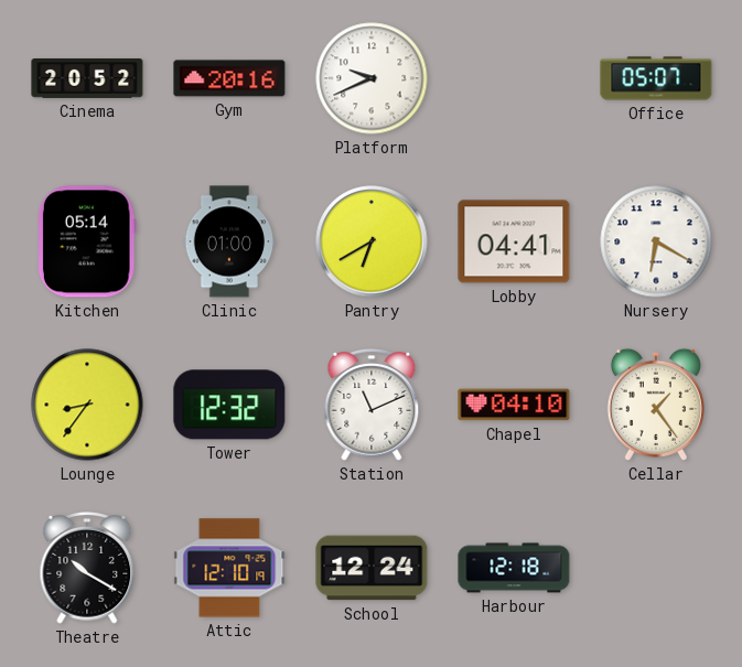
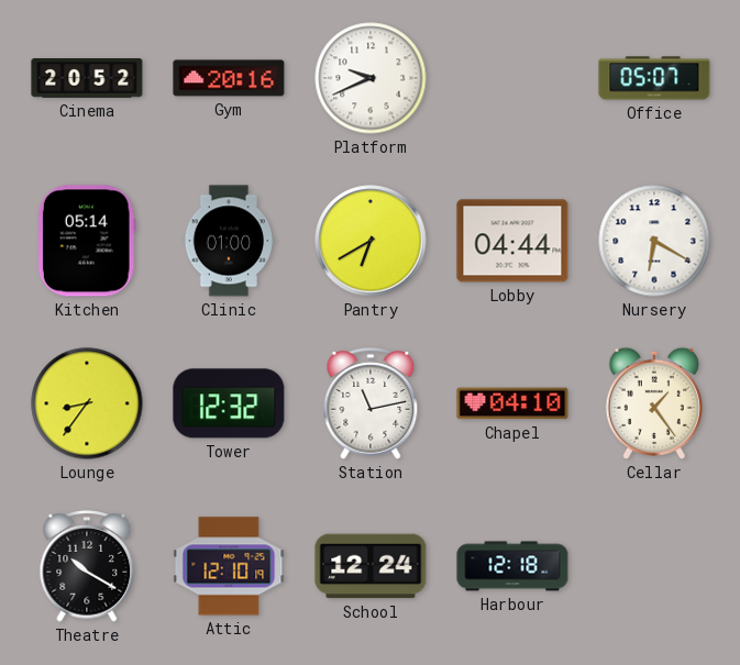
Lobby: 04:41 -> 04:44
Station: 11:11 -> 11:13
